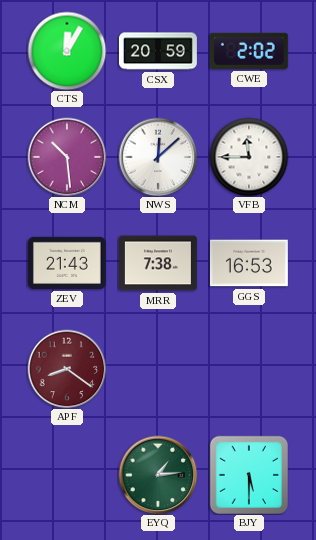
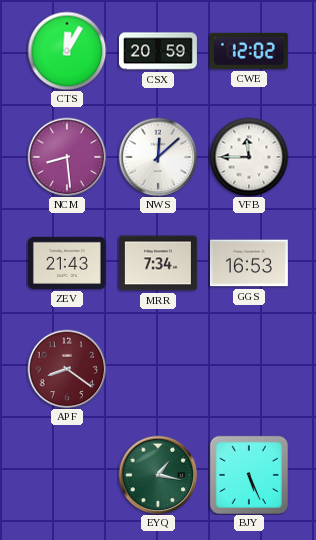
CWE: 2:02 -> 12:02
NCM: 10:29 -> 8:29
MRR: 7:38 -> 7:34
EYQ: 1:14 -> 1:17
BJY: 5:30 -> 5:26
